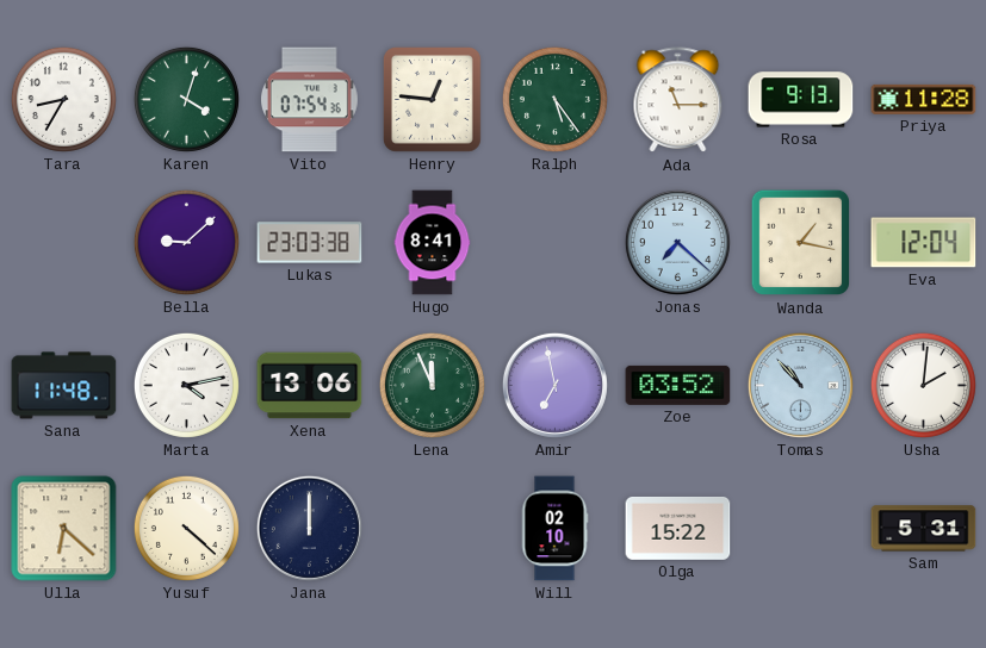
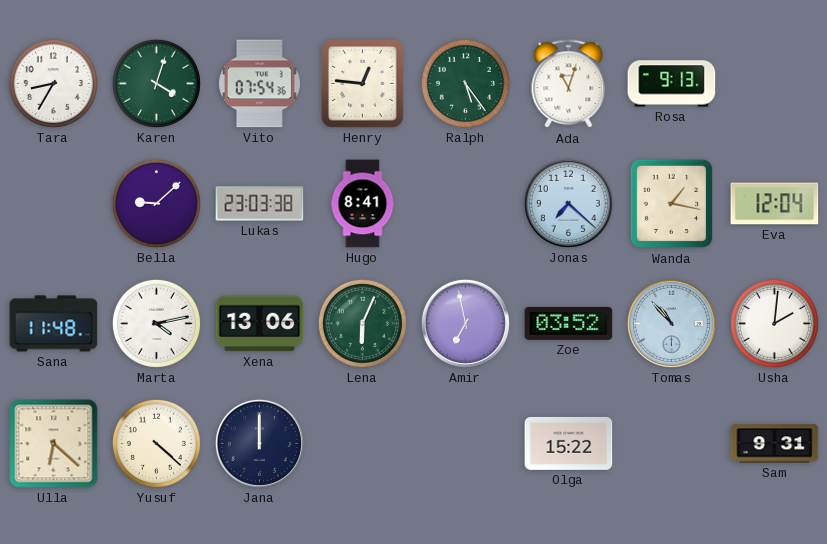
Ada: 11:15 -> 11:03
Priya: 11:28 -> none
Lena: 11:56 -> 6:04
Will: 02:10 -> none
Sam: 5:31 -> 9:31
